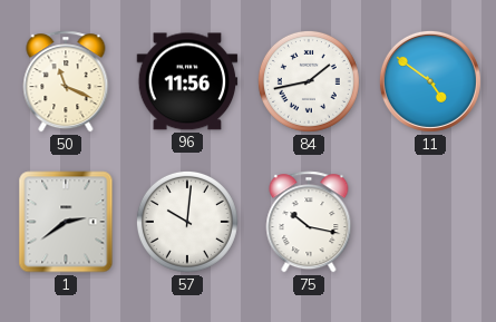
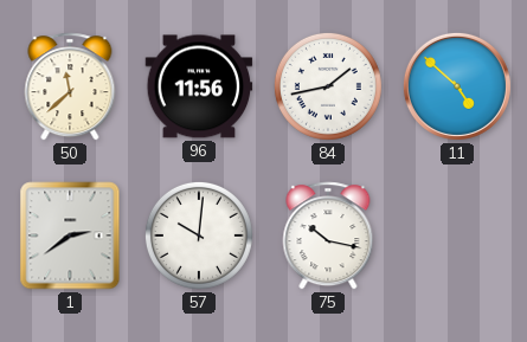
50: 11:19 -> 11:38
11: 4:51 -> 4:52
